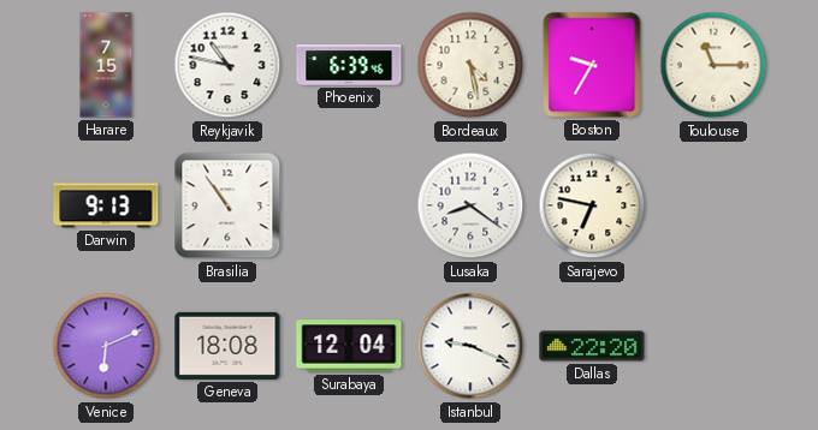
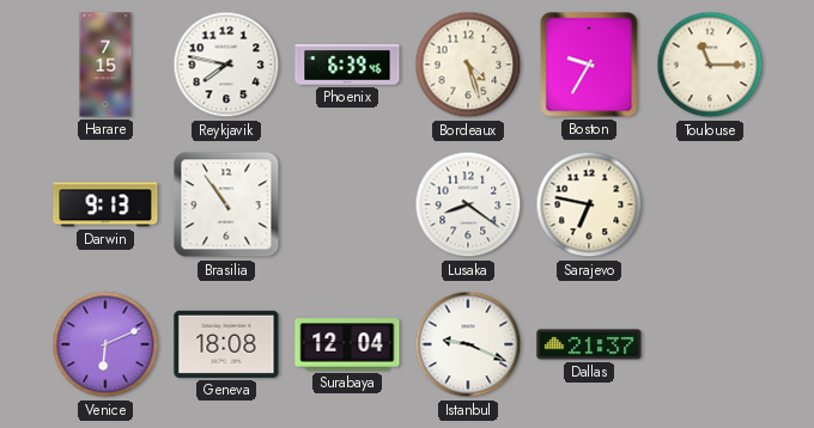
Reykjavik: 10:47 -> 7:47
Bordeaux: 4:28 -> 4:27
Dallas: 22:20 -> 21:37
